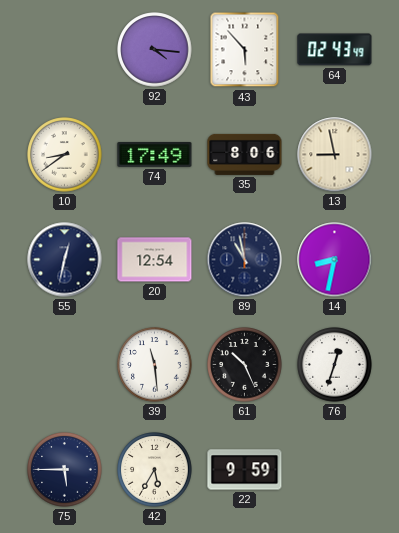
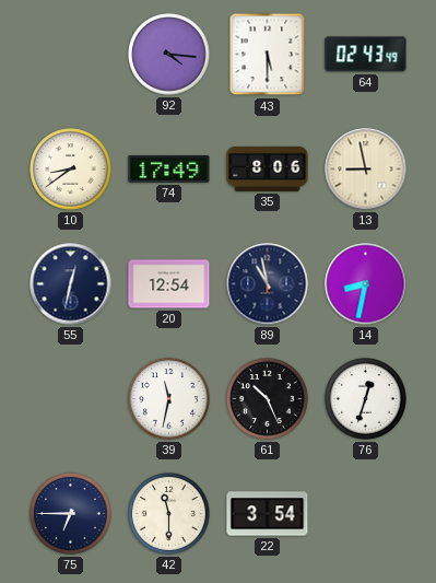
43: 5:53 -> 5:30
39: 11:29 -> 11:32
75: 5:45 -> 6:45
42: 5:35 -> 11:30
22: 9:59 -> 3:54
